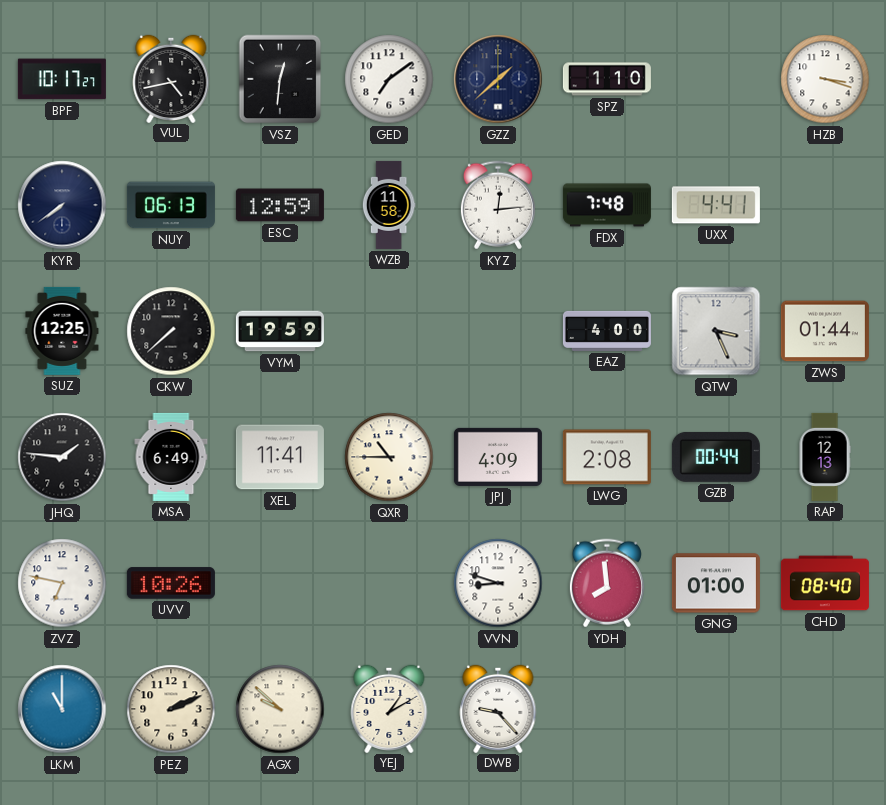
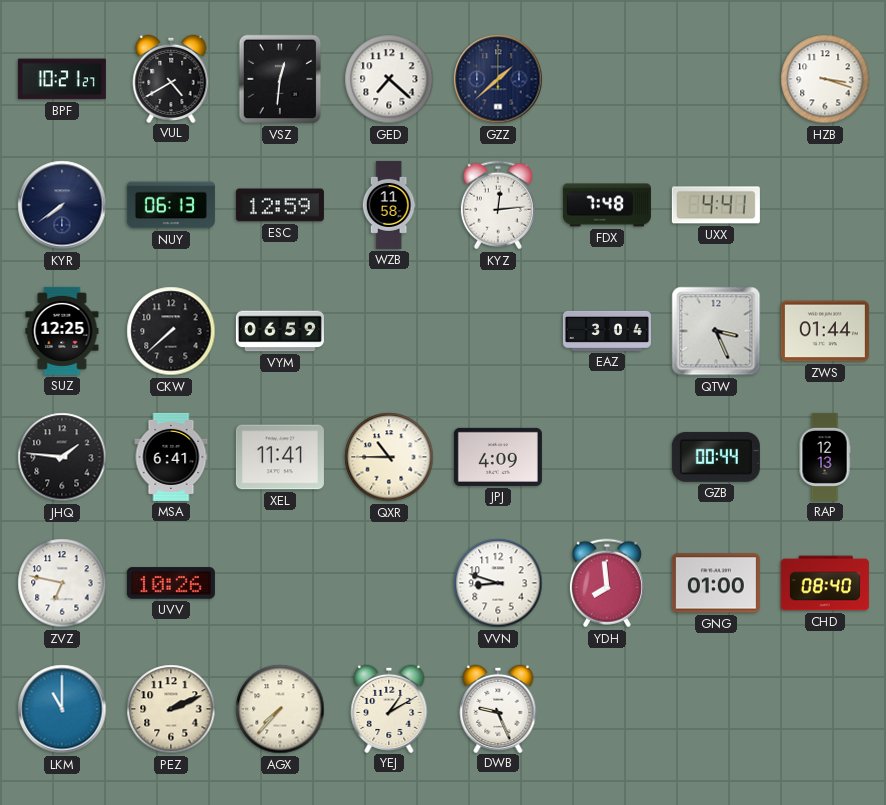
BPF: 10:17 -> 10:21
VUL: 4:43 -> 4:40
GED: 7:09 -> 7:22
SPZ: 1:10 -> none
VYM: 19:59 -> 06:59
EAZ: 4:00 -> 3:04
MSA: 6:49 -> 6:41
LWG: 2:08 -> none
AGX: 9:52 -> 7:37
DWB: 9:23 -> 9:26
